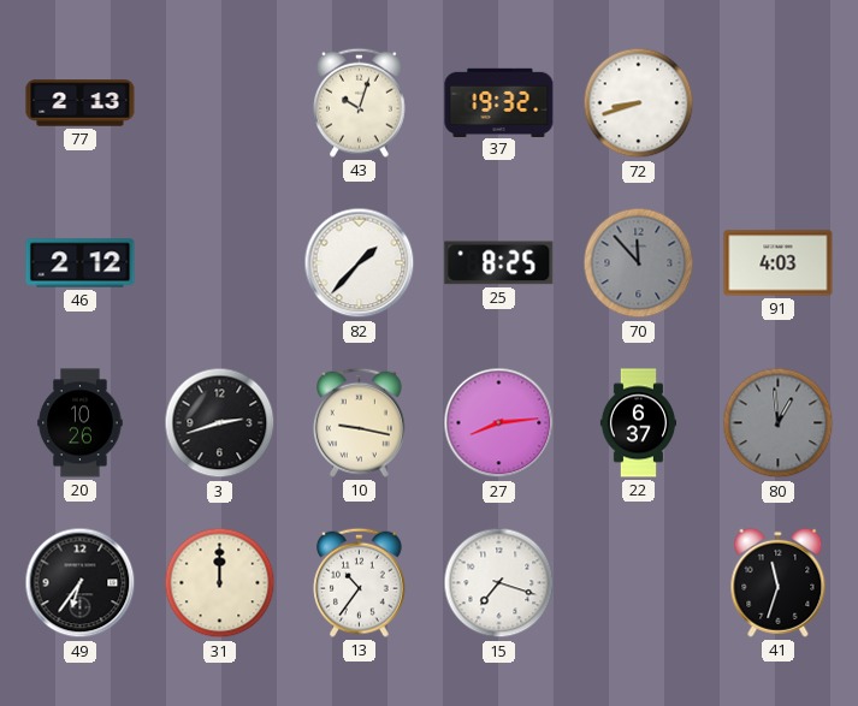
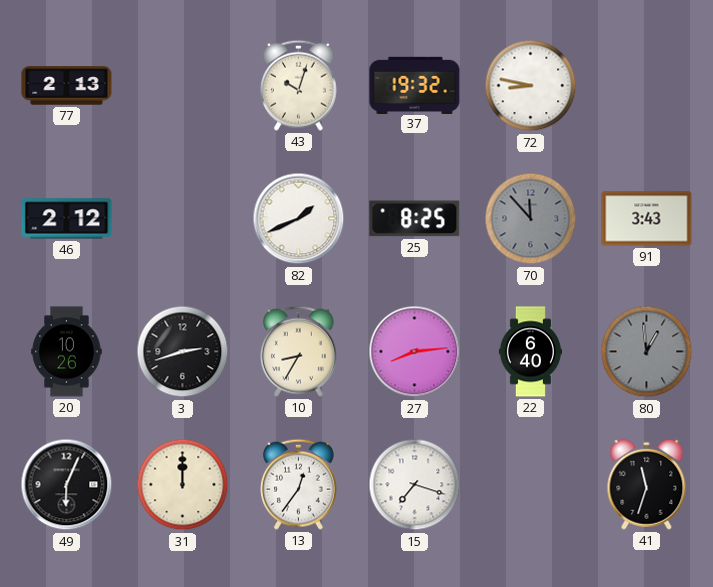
72: 8:42 -> 8:47
82: 1:37 -> 1:41
91: 4:03 -> 3:43
10: 9:17 -> 8:35
22: 6:37 -> 6:40
49: 6:36 -> 6:04
13: 10:36 -> 12:36
